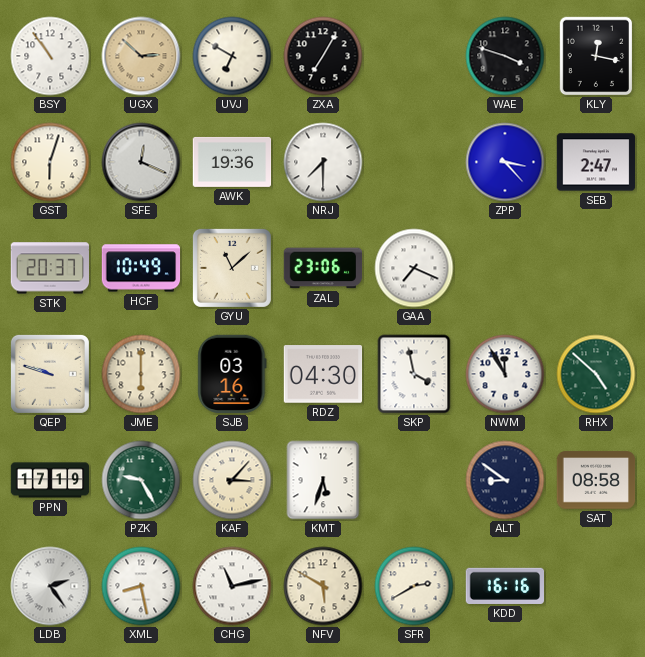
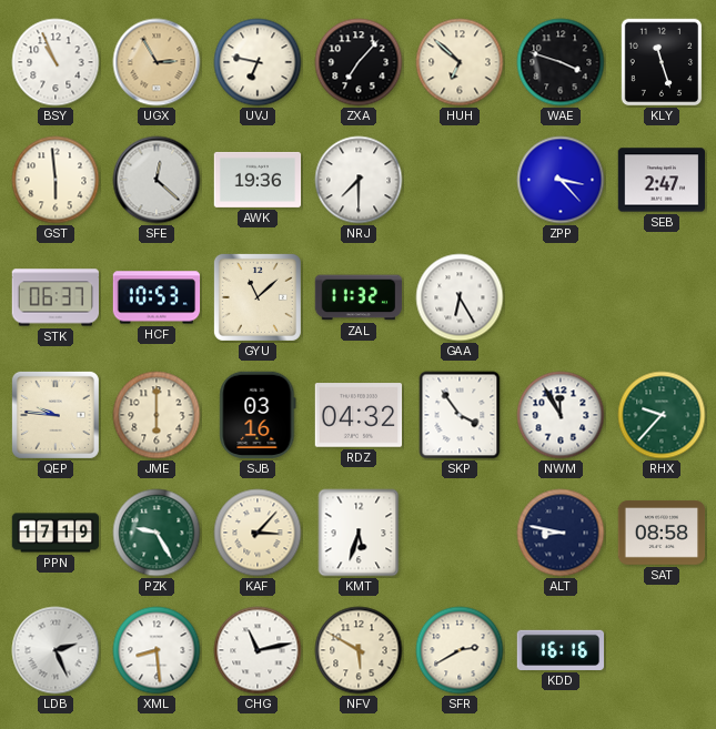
BSY: 10:54 -> 10:56
UGX: 2:52 -> 2:55
UVJ: 6:50 -> 6:47
ZXA: 7:05 -> 7:07
HUH: none -> 6:52
KLY: 12:17 -> 11:27
GST: 6:03 -> 5:59
SFE: 12:19 -> 12:22
STK: 20:37 -> 06:37
HCF: 10:49 -> 10:53
ZAL: 23:06 -> 11:32
GAA: 7:19 -> 6:25
QEP: 9:48 -> 9:46
RDZ: 04:30 -> 04:32
SKP: 3:58 -> 3:54
RHX: 4:52 -> 9:37
ALT: 8:51 -> 8:47
LDB: 2:24 -> 2:26
XML: 8:28 -> 8:29
